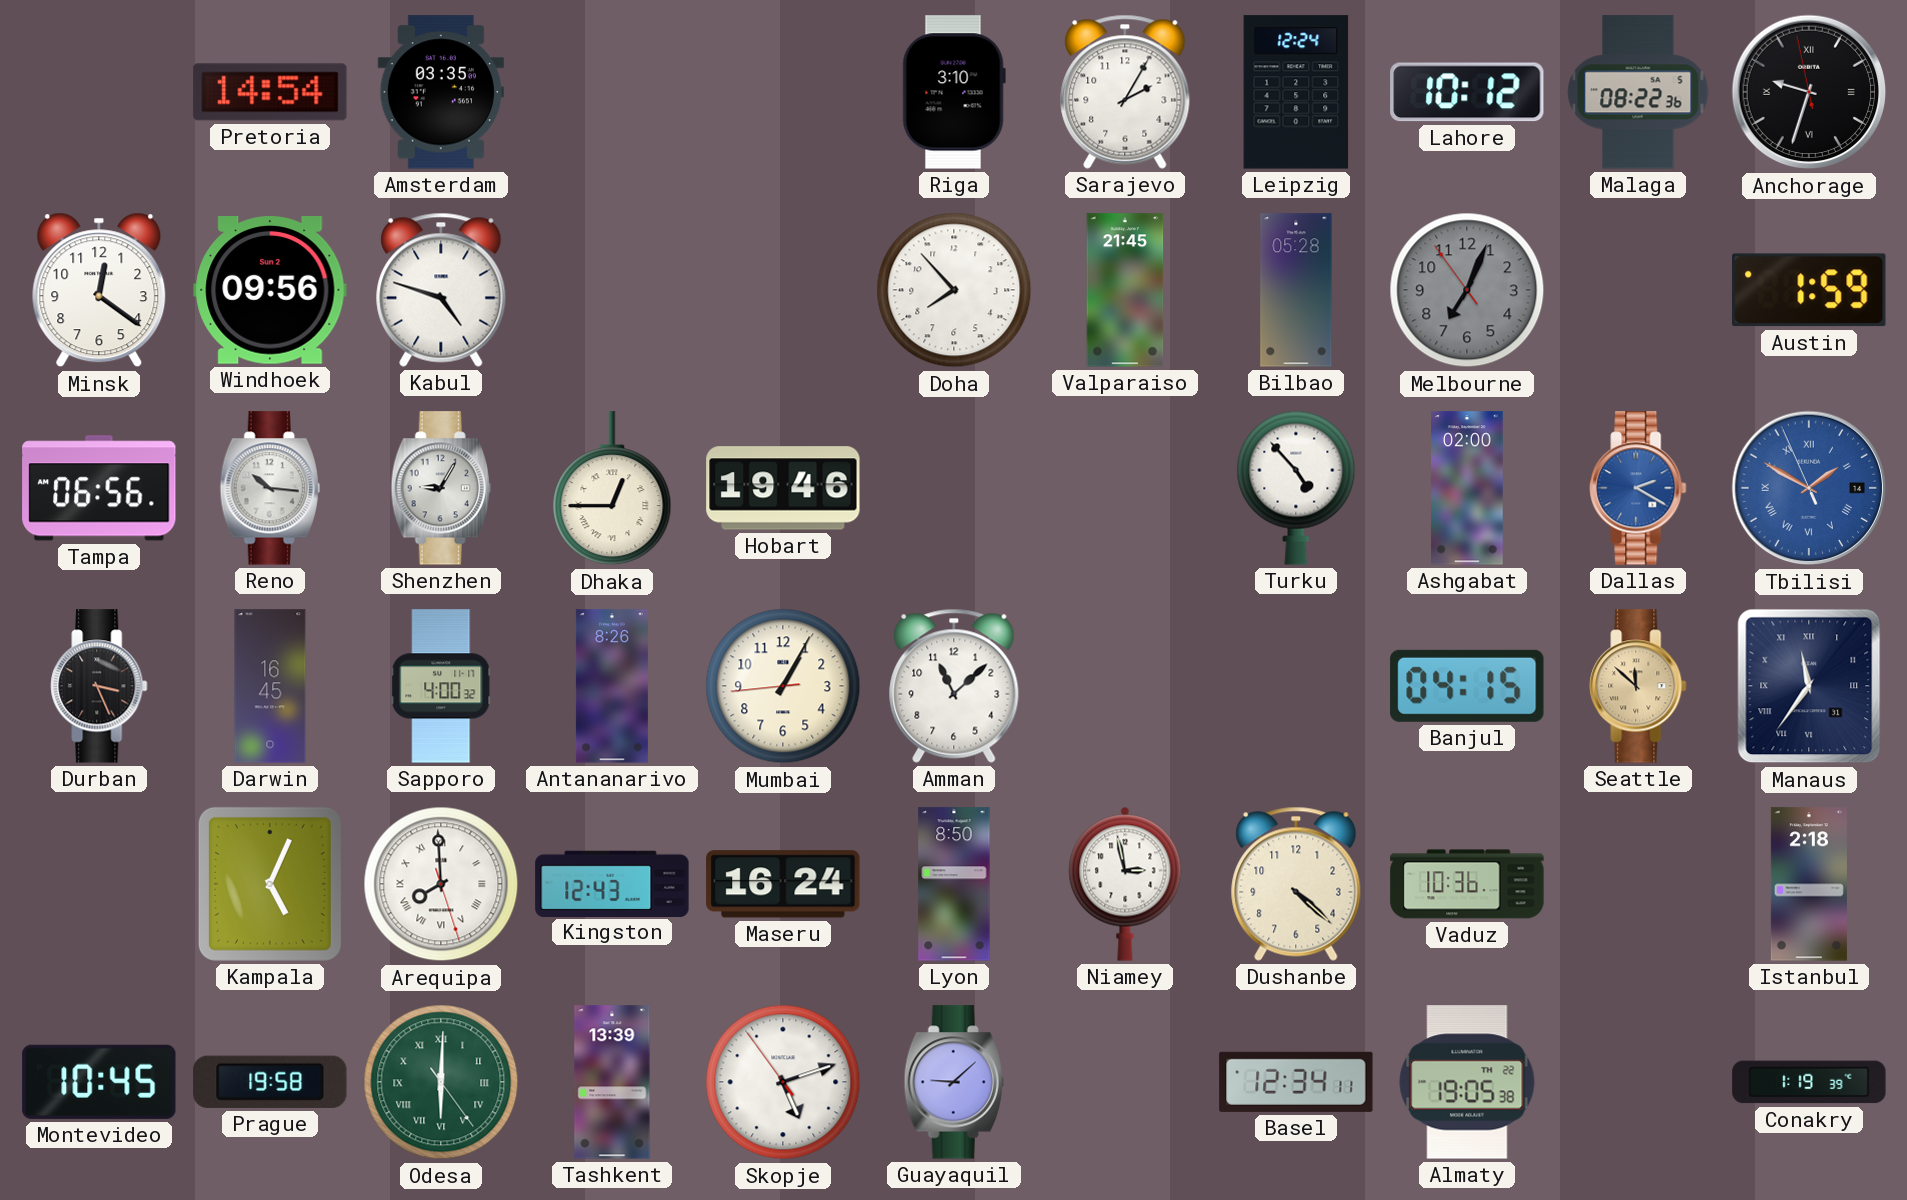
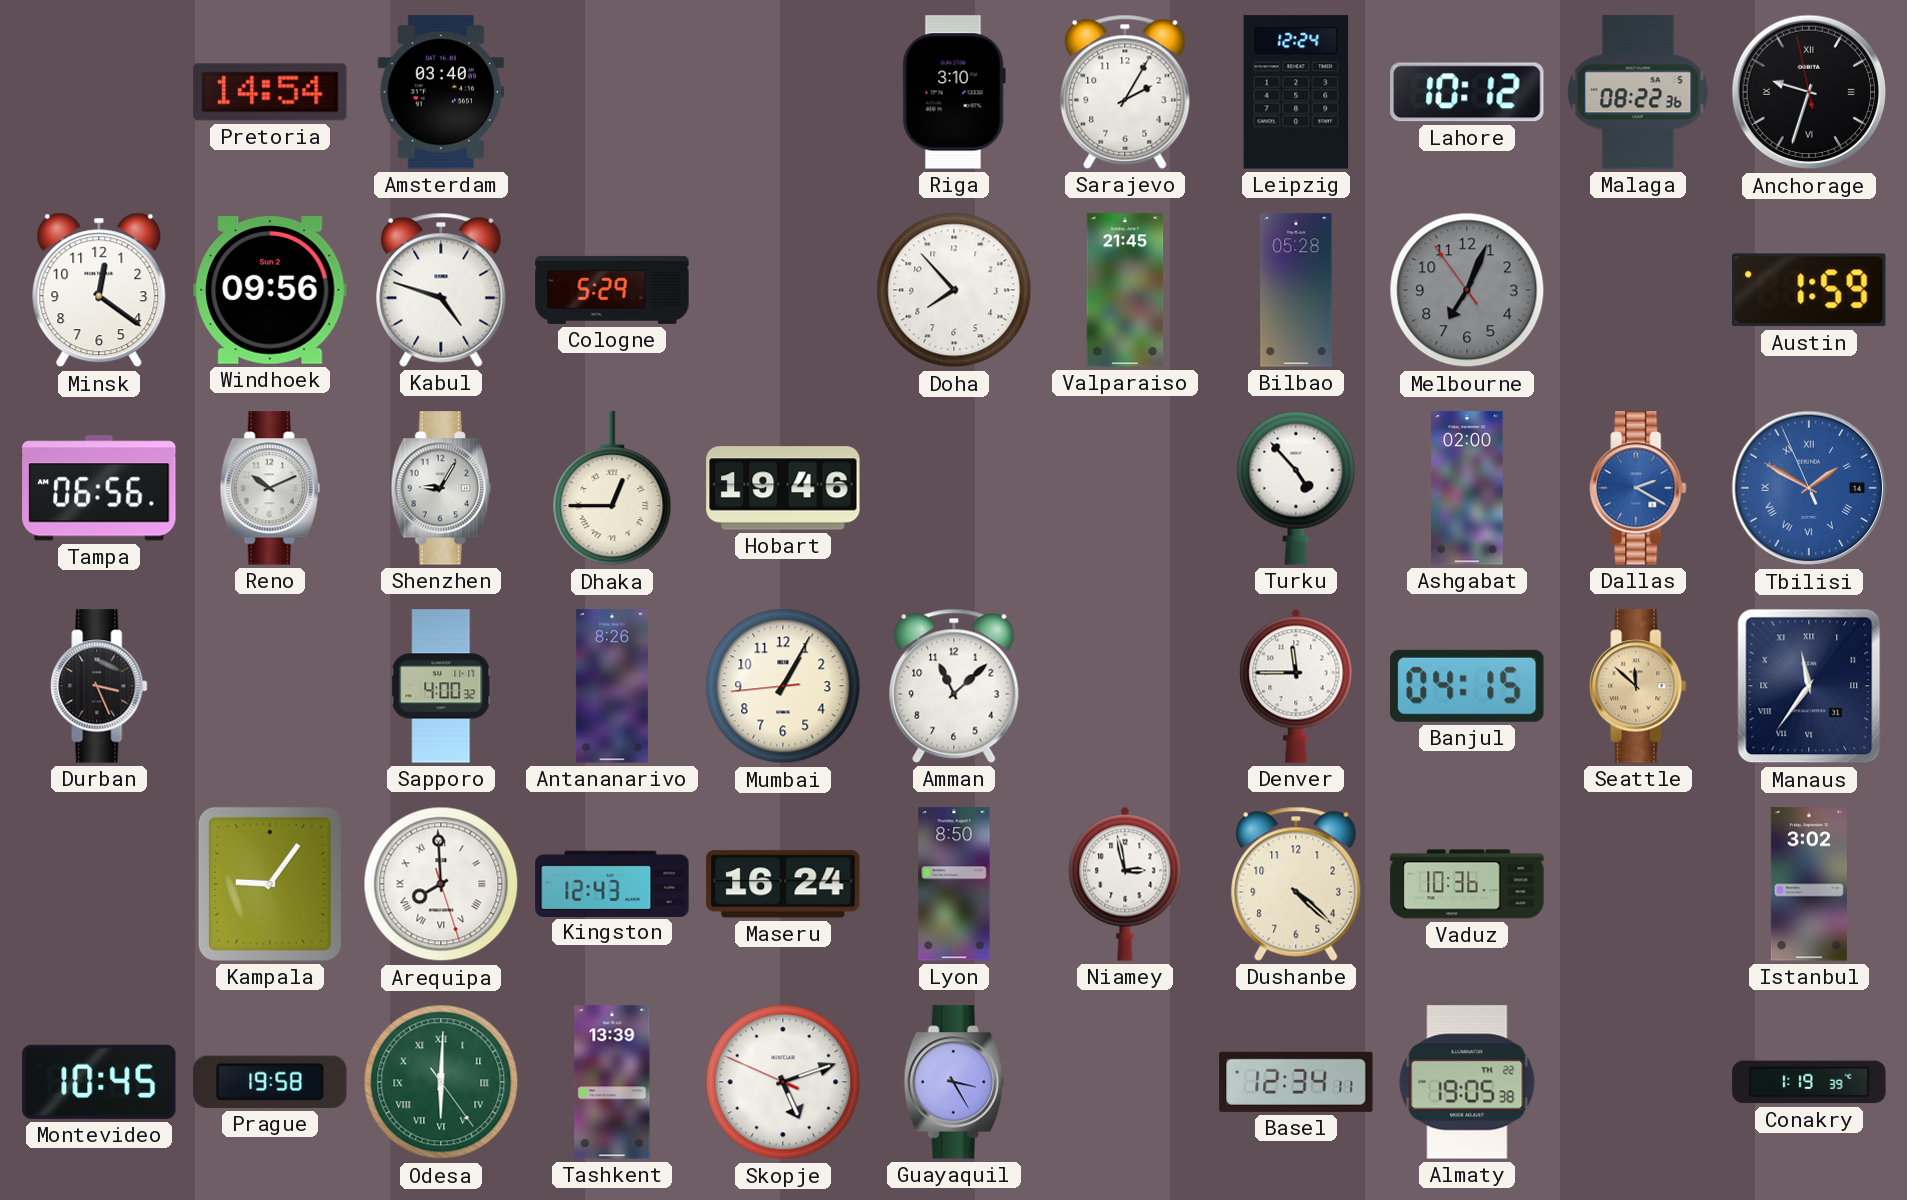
Amsterdam: 03:35 -> 03:40
Cologne: none -> 5:29
Reno: 10:16 -> 10:11
Darwin: 16:45 -> none
Denver: none -> 11:45
Kampala: 5:04 -> 9:06
Istanbul: 2:18 -> 3:02
Skopje: 5:11:54 -> 5:11:49
Guayaquil: 9:08 -> 3:25
